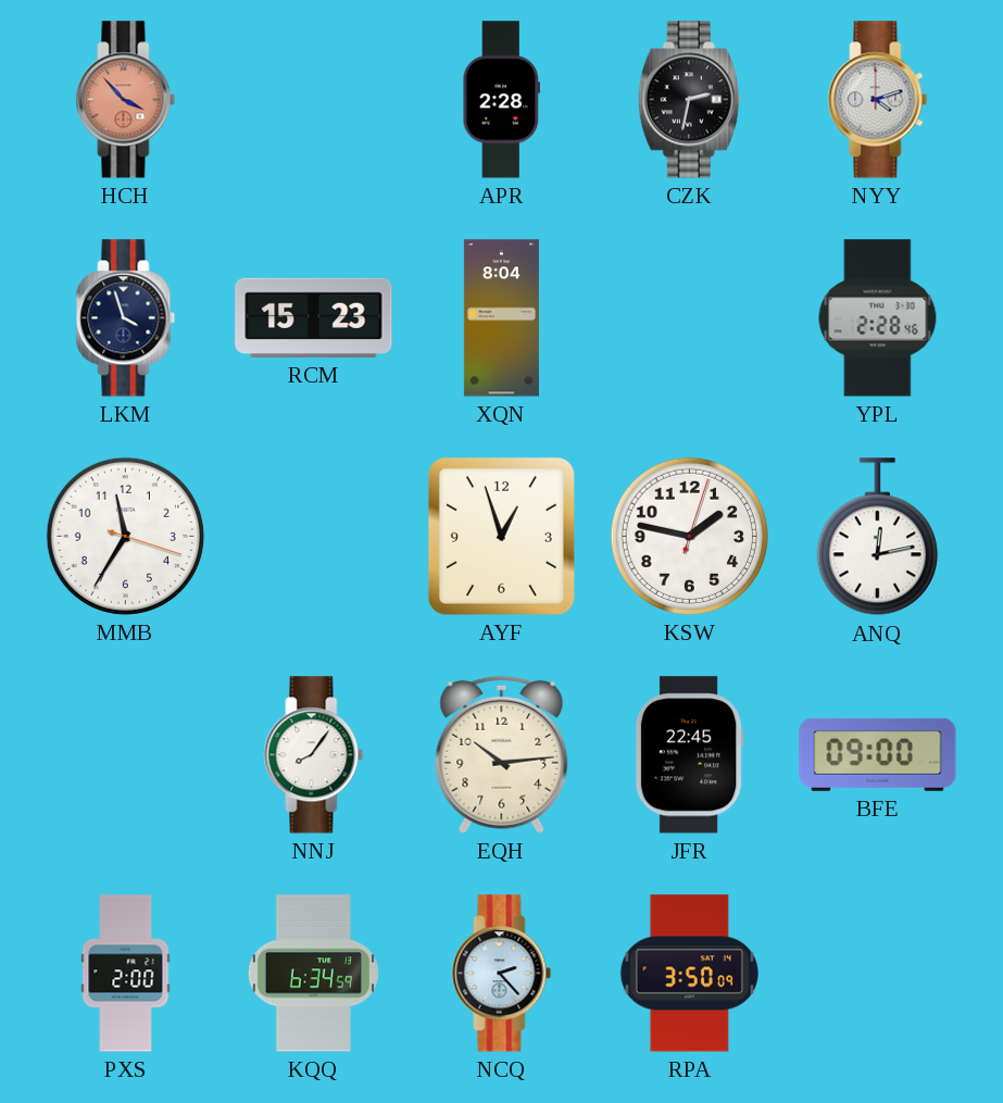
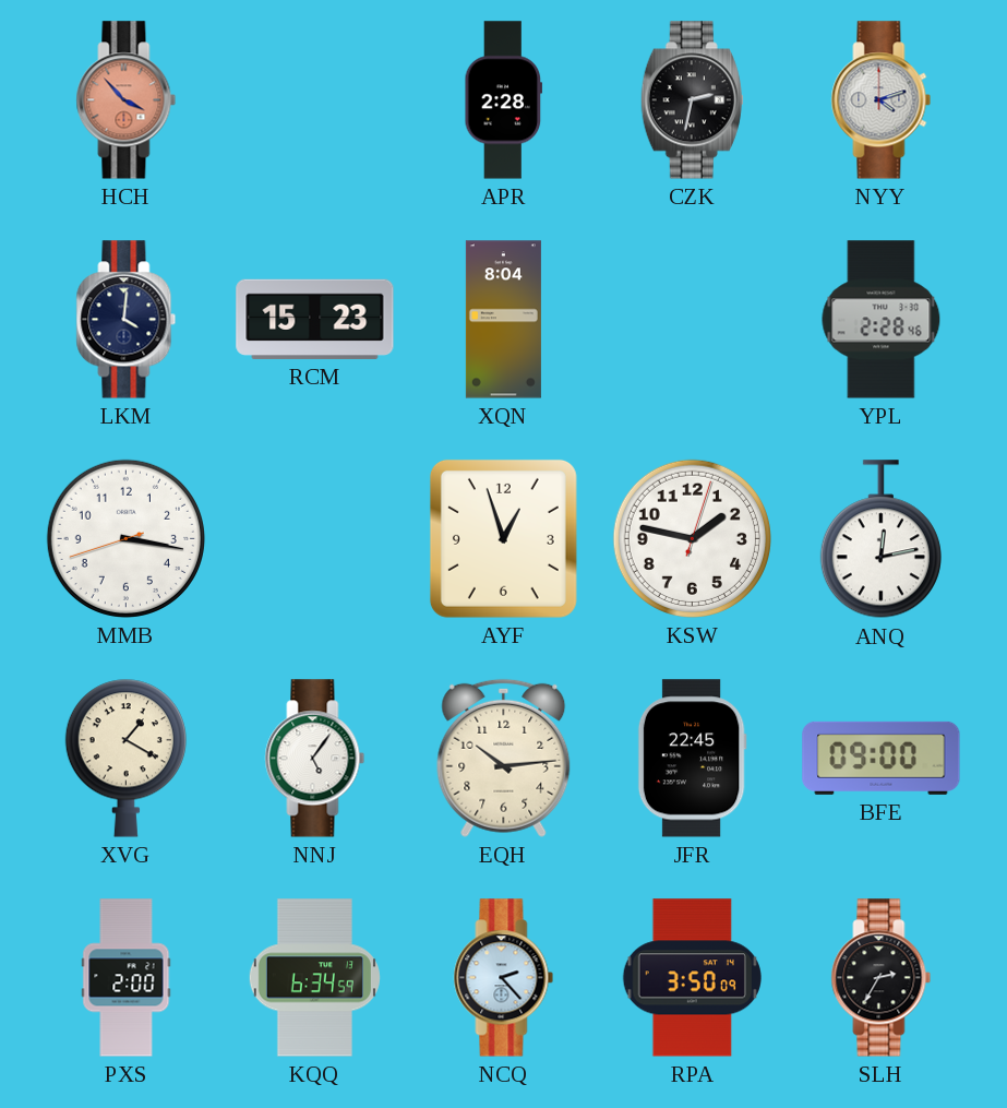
LKM: 3:57 -> 4:01
MMB: 11:35 -> 3:16
XVG: none -> 1:20
NNJ: 8:06 -> 5:06
SLH: none -> 2:35
